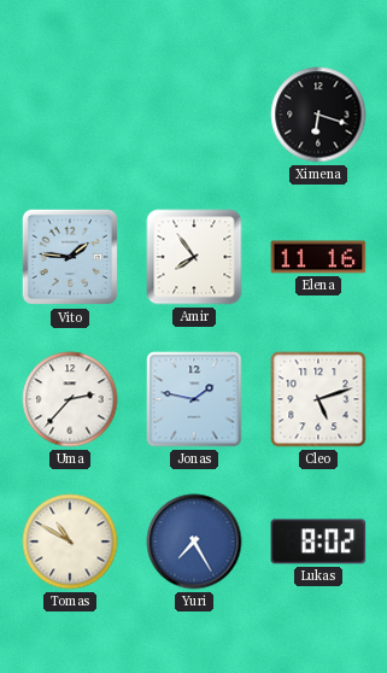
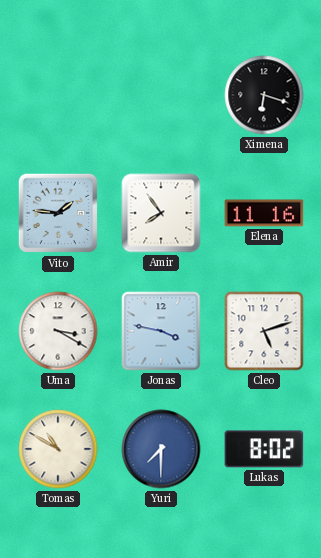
Uma: 2:37 -> 3:20
Jonas: 1:47 -> 3:47
Yuri: 7:25 -> 7:30
